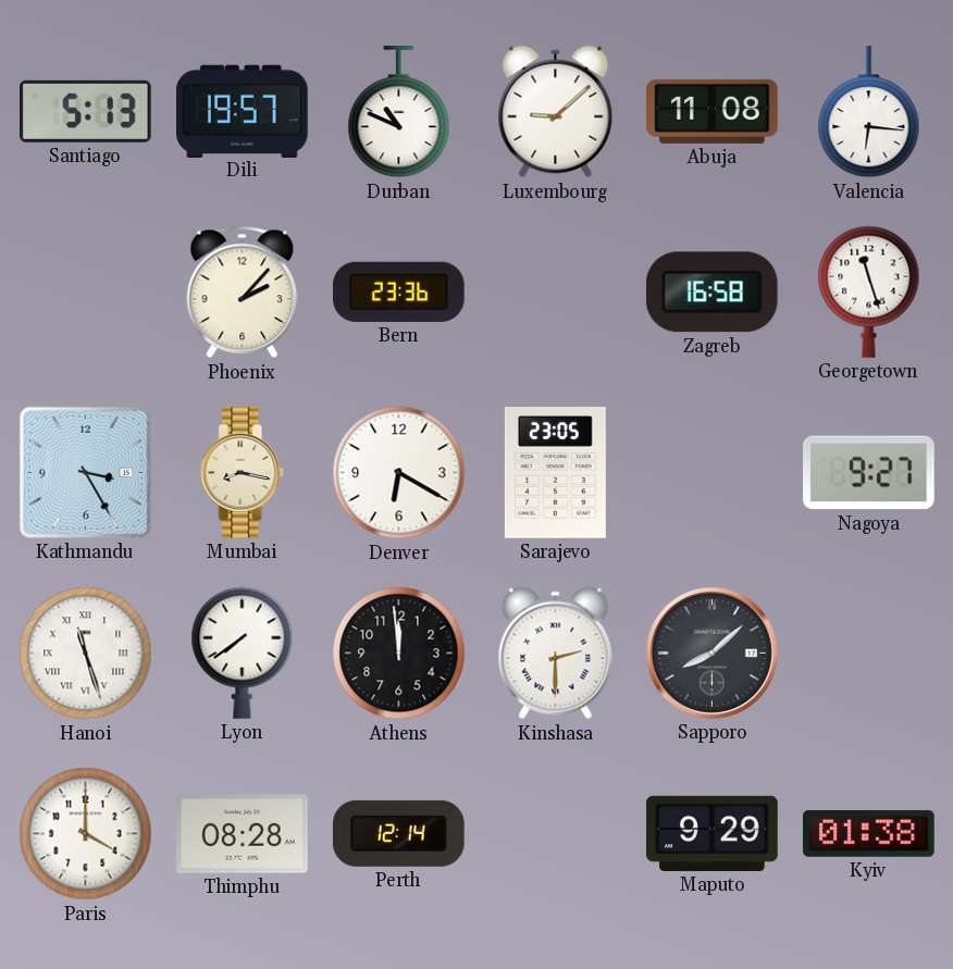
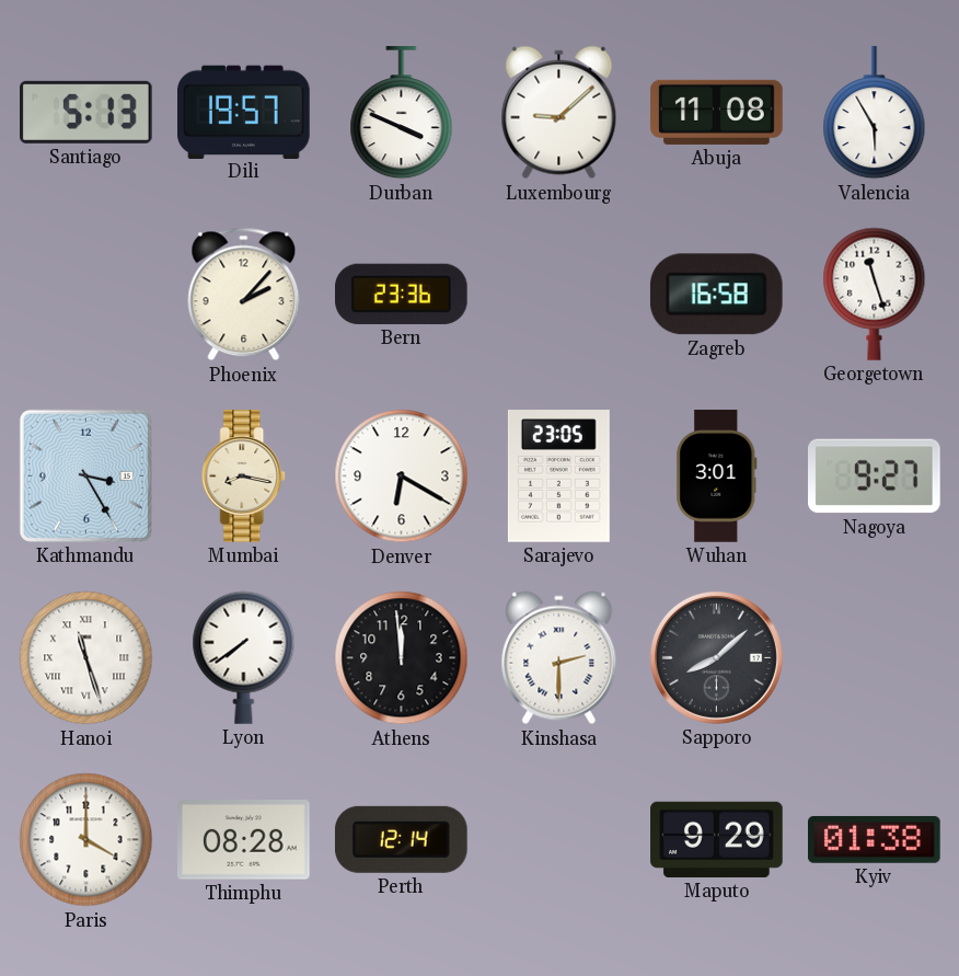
Durban: 10:49 -> 3:49
Valencia: 6:16 -> 5:55
Wuhan: none -> 3:01
